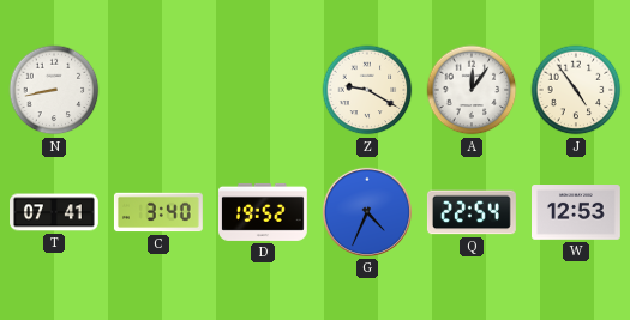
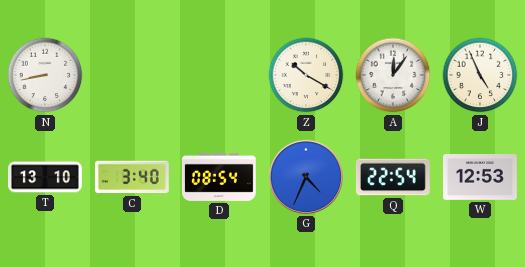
Z: 9:20 -> 10:20
J: 4:54 -> 4:56
T: 07:41 -> 13:10
D: 19:52 -> 08:54
